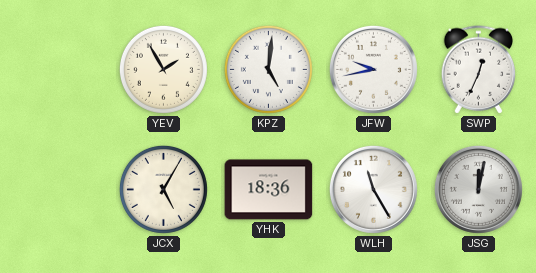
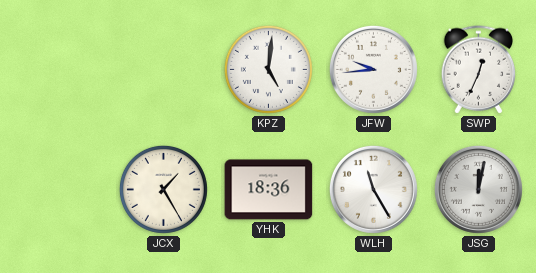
YEV: 1:55 -> none
JFW: 9:43 -> 9:44
JCX: 5:05 -> 1:25
